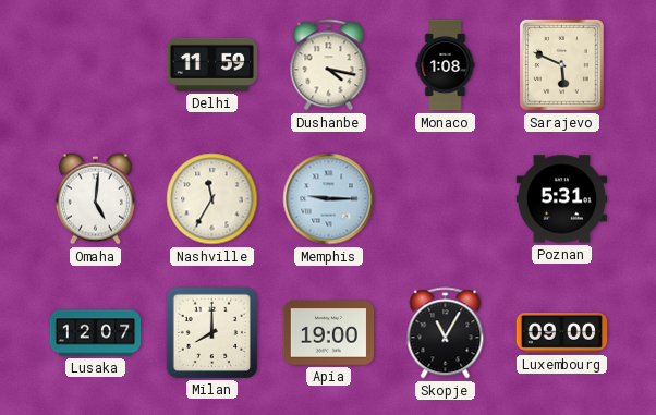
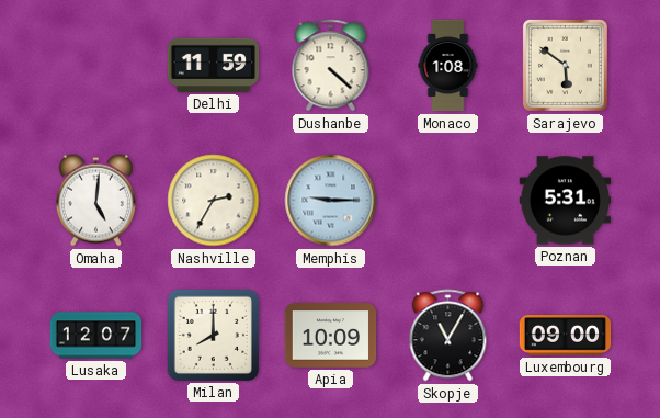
Dushanbe: 4:17 -> 4:22
Sarajevo: 5:49 -> 5:51
Nashville: 11:35 -> 2:35
Apia: 19:00 -> 10:09
